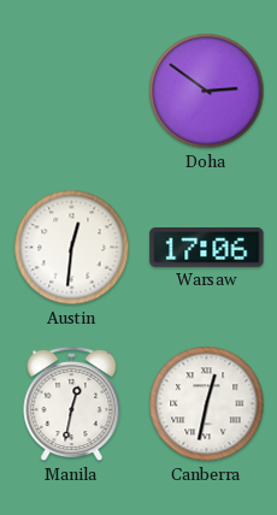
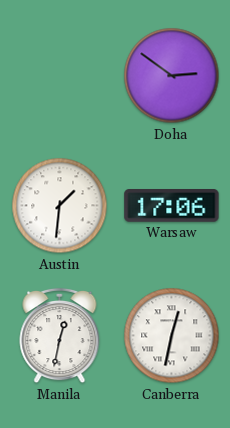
Austin: 12:31 -> 1:31
